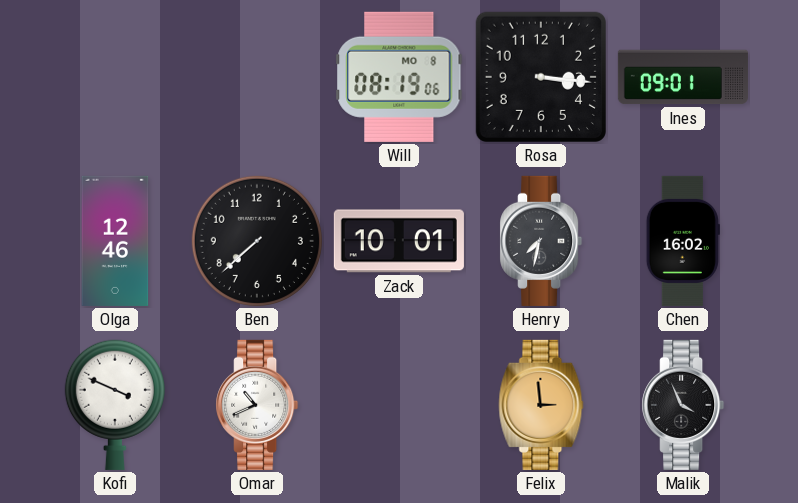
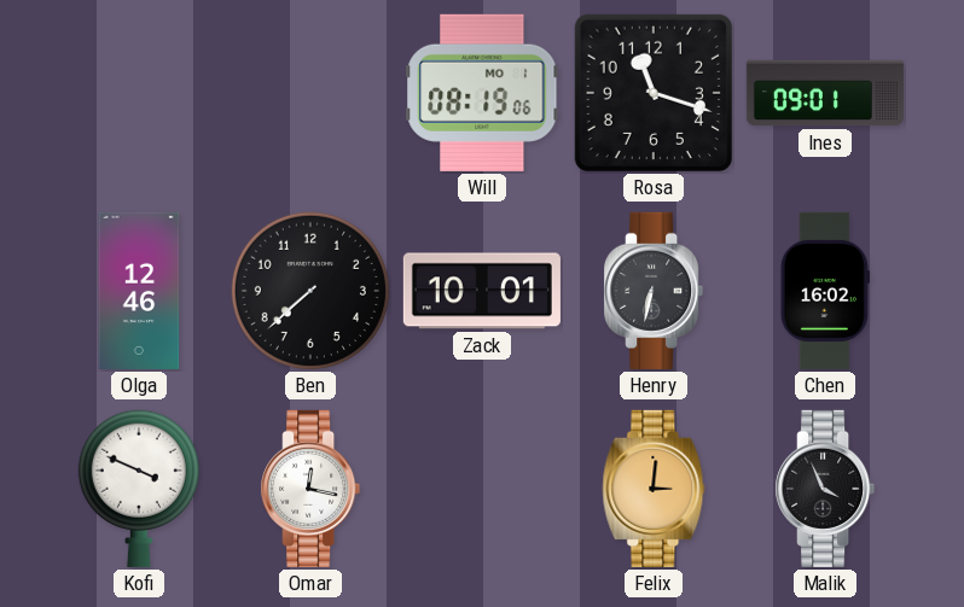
Will date: MO 8 -> MO 1
Rosa: 3:16 -> 11:18
Henry: 7:32 -> 6:32
Omar: 10:41 -> 12:17
Felix: 2:59 -> 3:01
